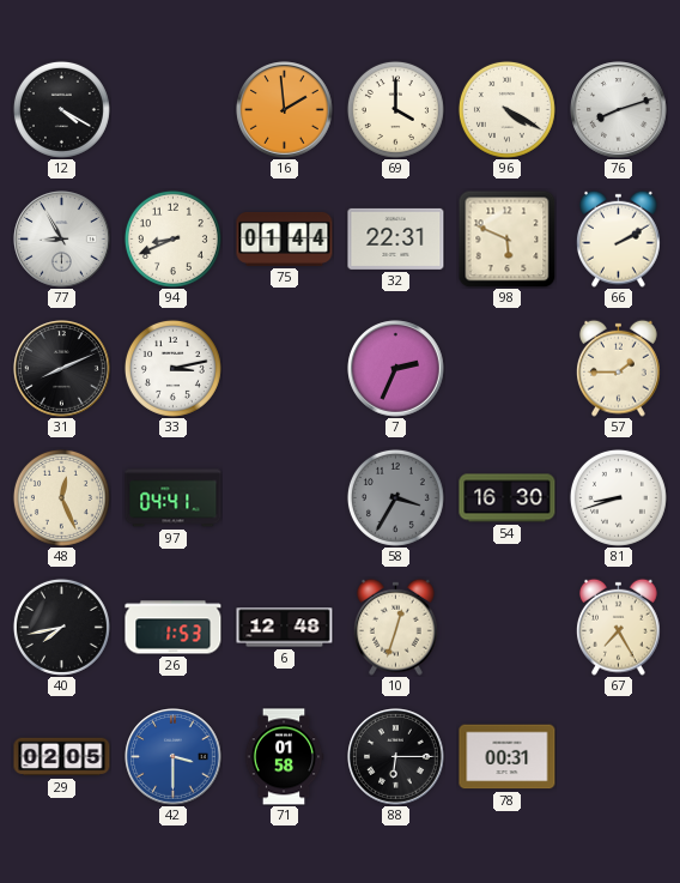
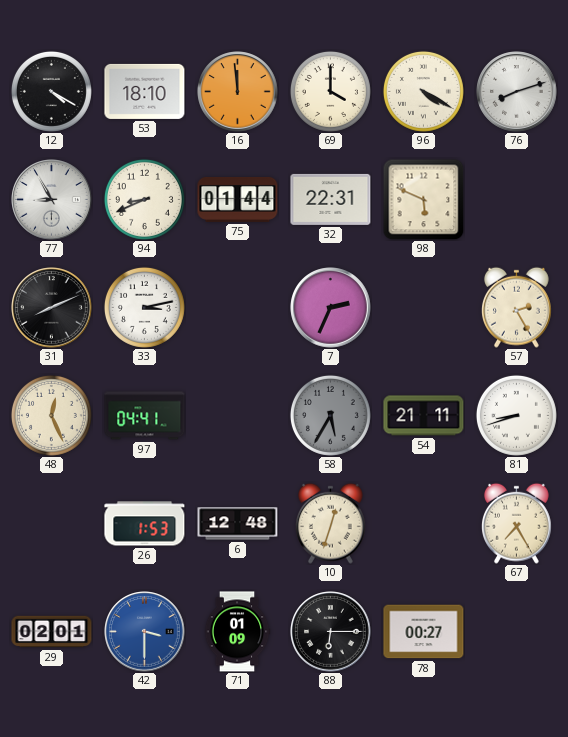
53: none -> 18:10
16: 1:59 -> 11:59
66: 2:10 -> none
57: 1:45 -> 2:25
58: 3:35 -> 5:35
54: 16:30 -> 21:11
40: 7:43 -> none
29: 02:05 -> 02:01
71: 01:58 -> 01:09
78: 00:31 -> 00:27
